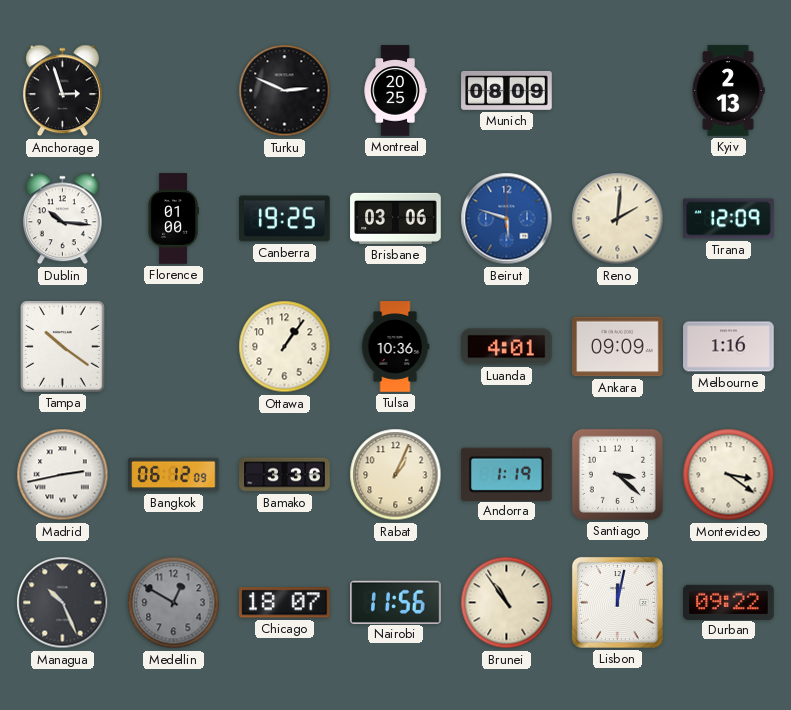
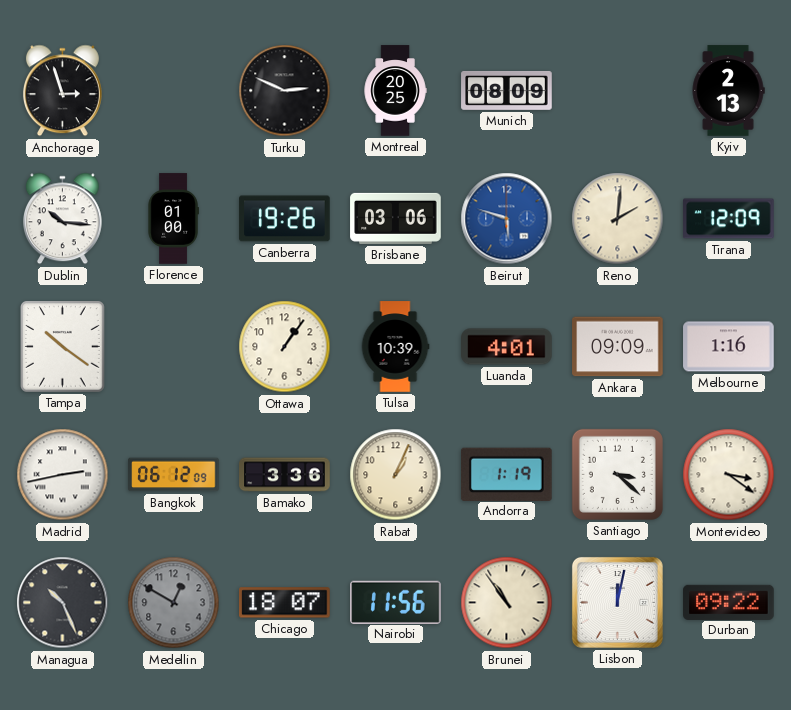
Canberra: 19:25 -> 19:26
Tulsa: 10:36 -> 10:39
